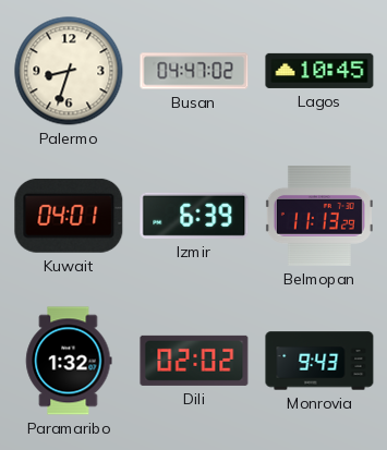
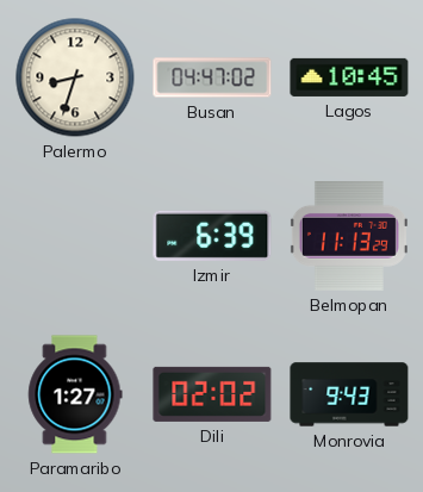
Kuwait: 04:01 -> none
Paramaribo: 1:32 -> 1:27
